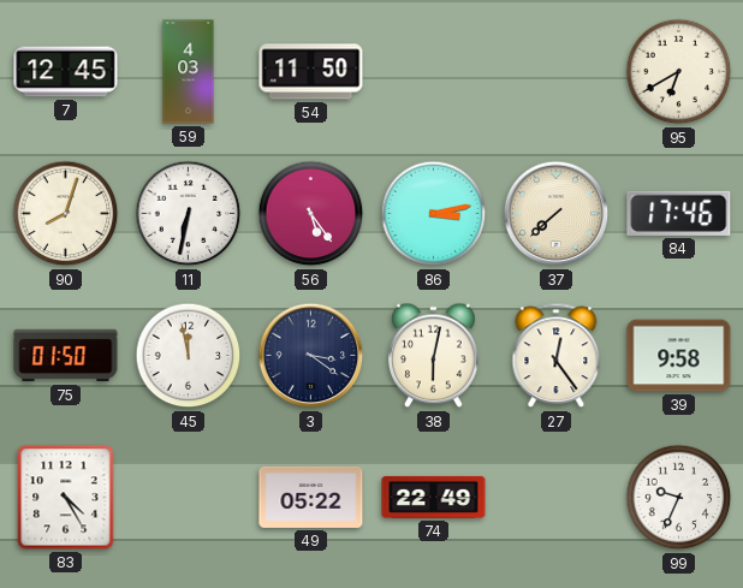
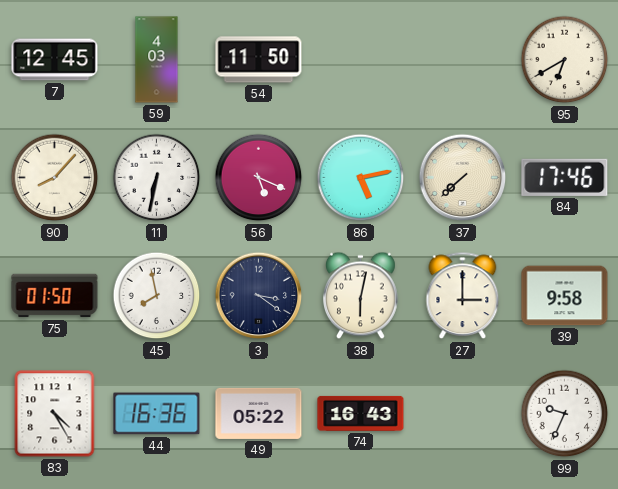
90: 8:03 -> 8:07
56: 5:24 -> 5:19
86: 3:13 -> 5:13
45: 11:58 -> 7:58
27: 12:24 -> 3:00
44: none -> 16:36
74: 22:49 -> 16:43
